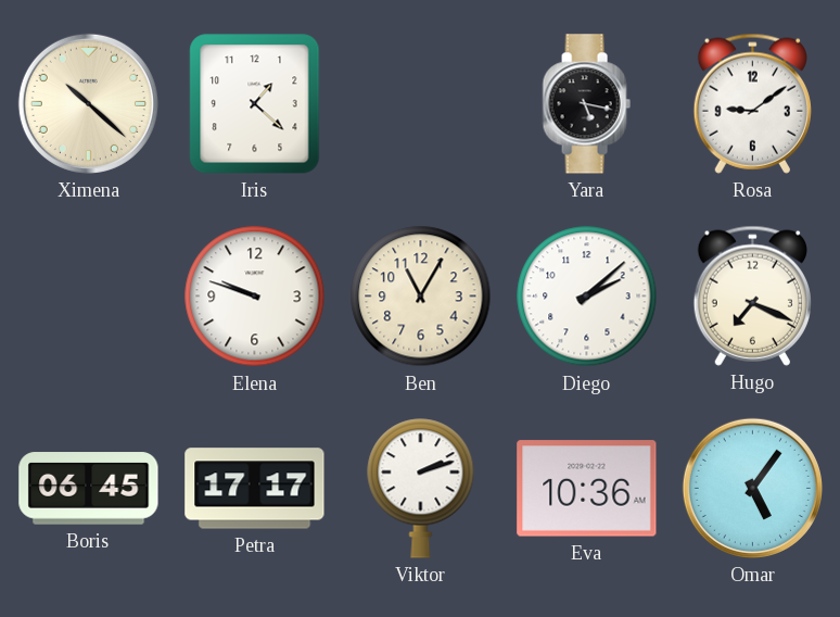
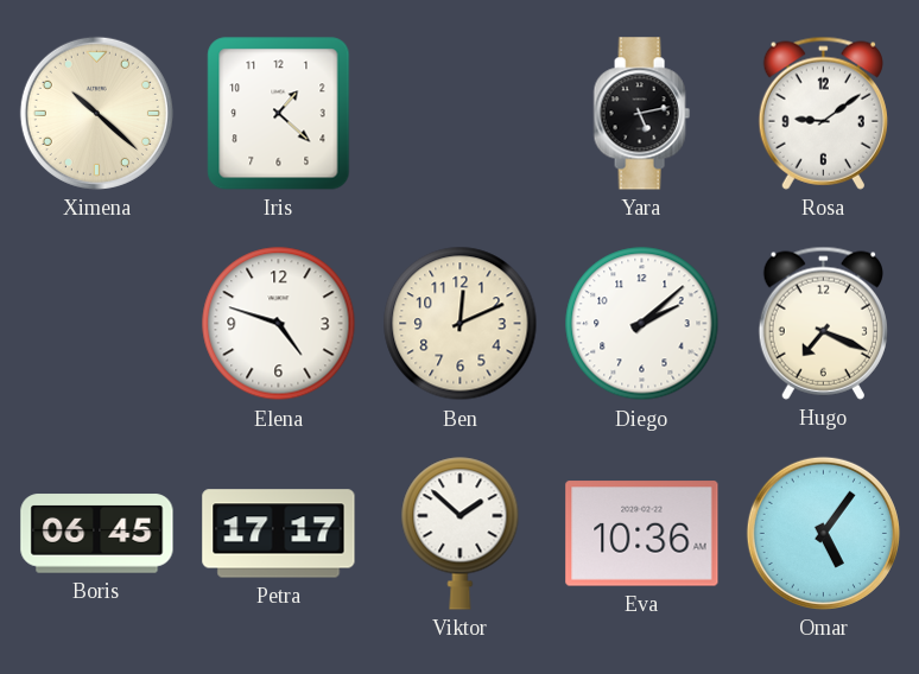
Yara: 5:17 -> 5:13
Elena: 9:48 -> 4:48
Ben: 11:05 -> 12:11
Viktor: 2:12 -> 1:52
